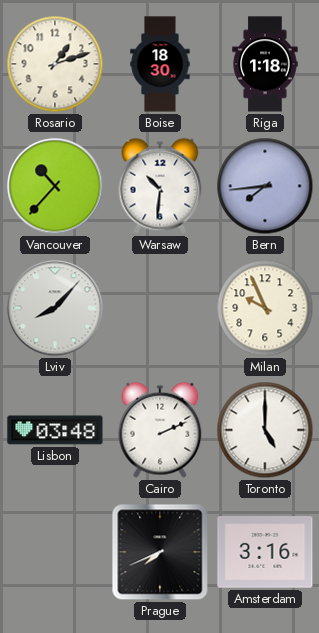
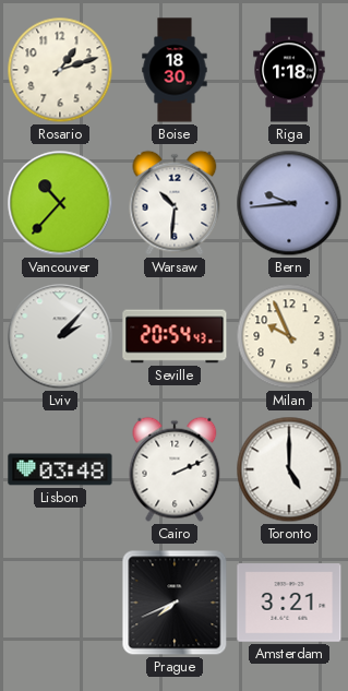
Bern: 7:44 -> 9:44
Lviv: 8:07 -> 2:07
Seville: none -> 20:54
Amsterdam: 3:16 -> 3:21
